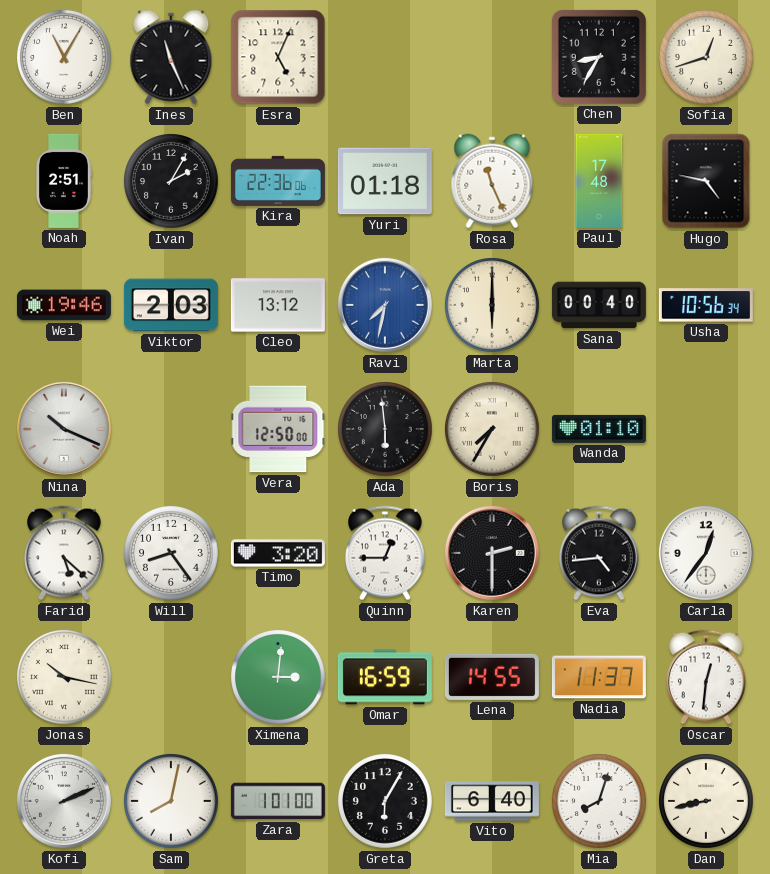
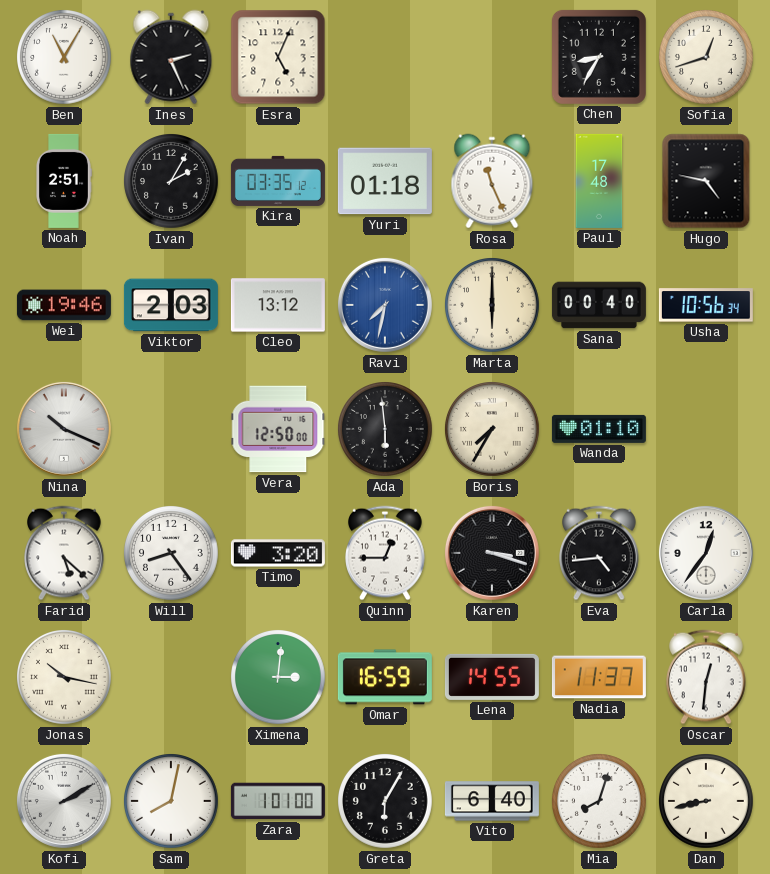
Ines: 11:26 -> 2:26
Kira: 22:36 -> 03:35
Karen: 2:30 -> 3:18
Kofi: 2:11 -> 2:10
